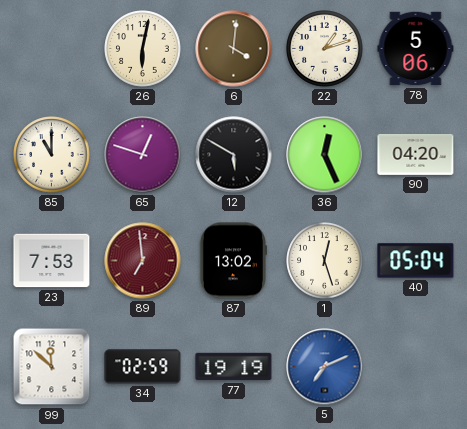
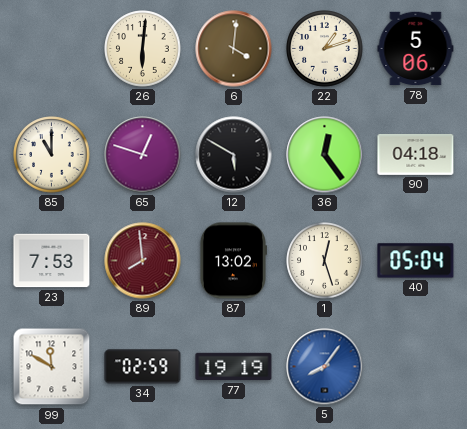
26: 6:02 -> 6:01
36: 12:26 -> 12:24
90: 04:20 -> 04:18
89: 6:59 -> 7:59
99: 11:52 -> 11:50
5: 7:11 -> 8:06
